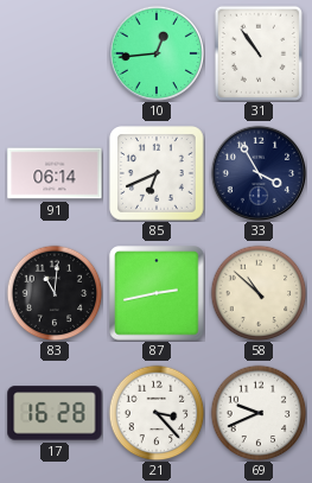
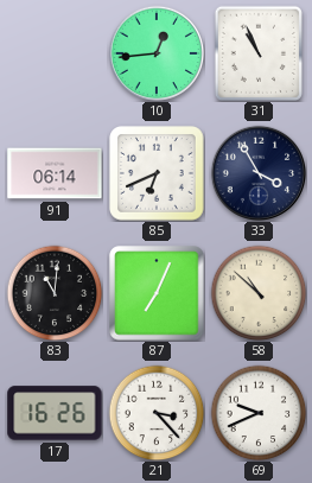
31: 10:54 -> 10:56
87: 2:43 -> 7:04
17: 16:28 -> 16:26
